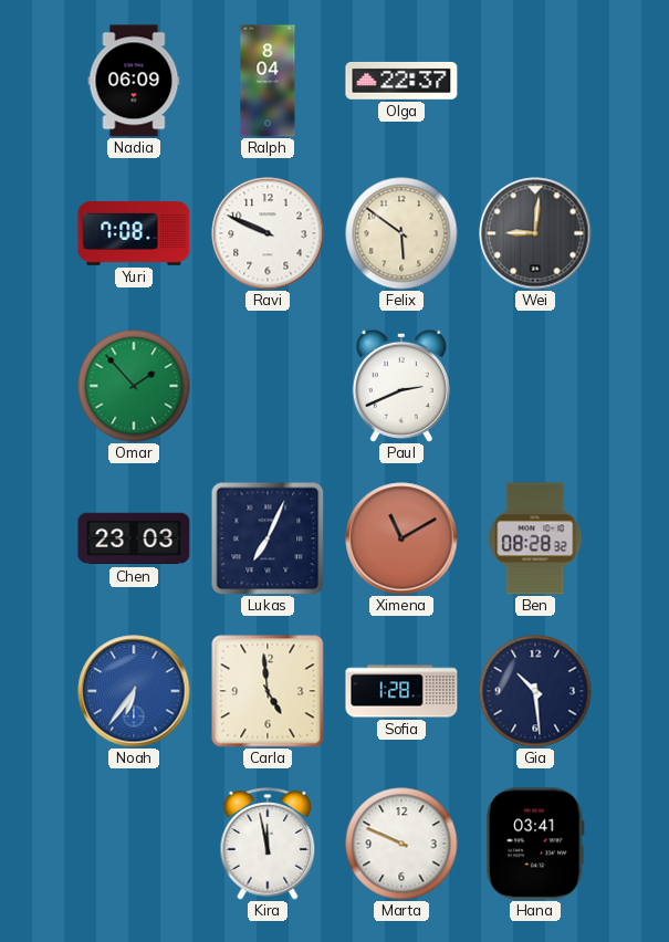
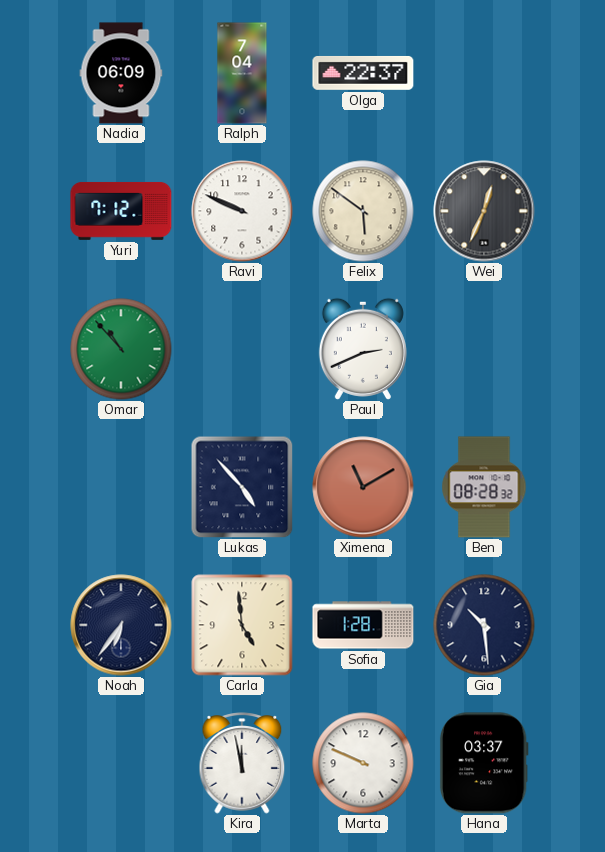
Ralph: 8:04 -> 7:04
Yuri: 7:08 -> 7:12
Wei: 9:01 -> 12:34
Omar: 1:53 -> 10:53
Chen: 23:03 -> none
Lukas: 7:04 -> 4:53
Noah dial: blue -> navy
Hana: 03:41 -> 03:37
